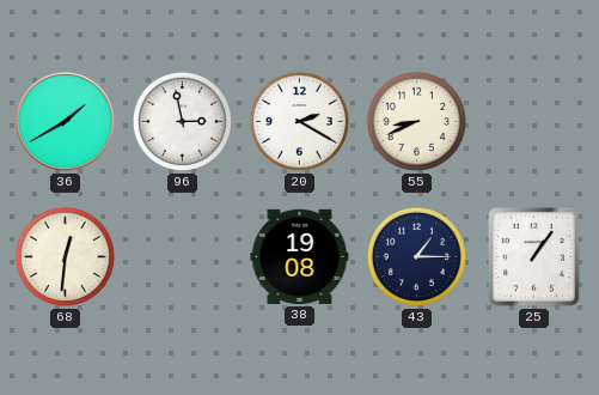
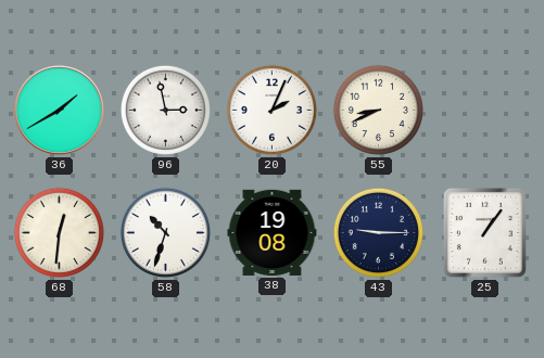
20: 2:20 -> 2:04
58: none -> 10:33
43: 1:15 -> 9:15
